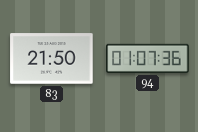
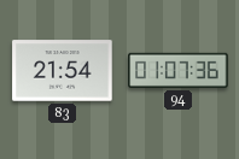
83: 21:50 -> 21:54
